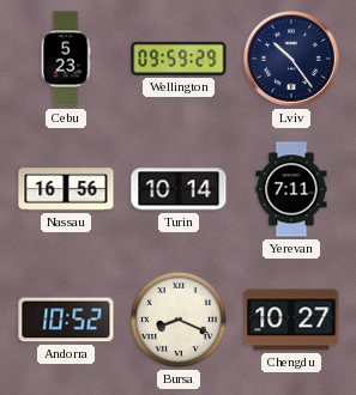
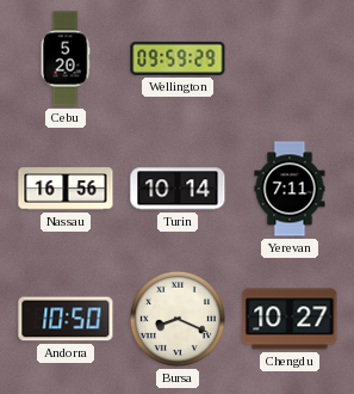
Cebu: 5:23 -> 5:20
Lviv: 10:24 -> none
Andorra: 10:52 -> 10:50
